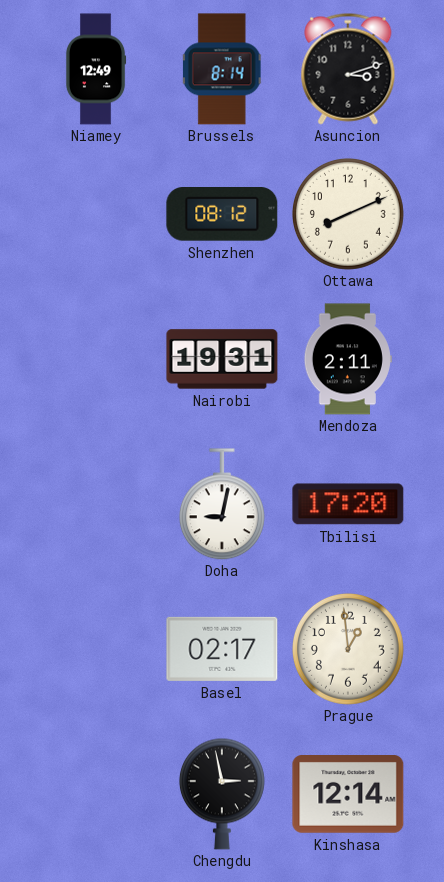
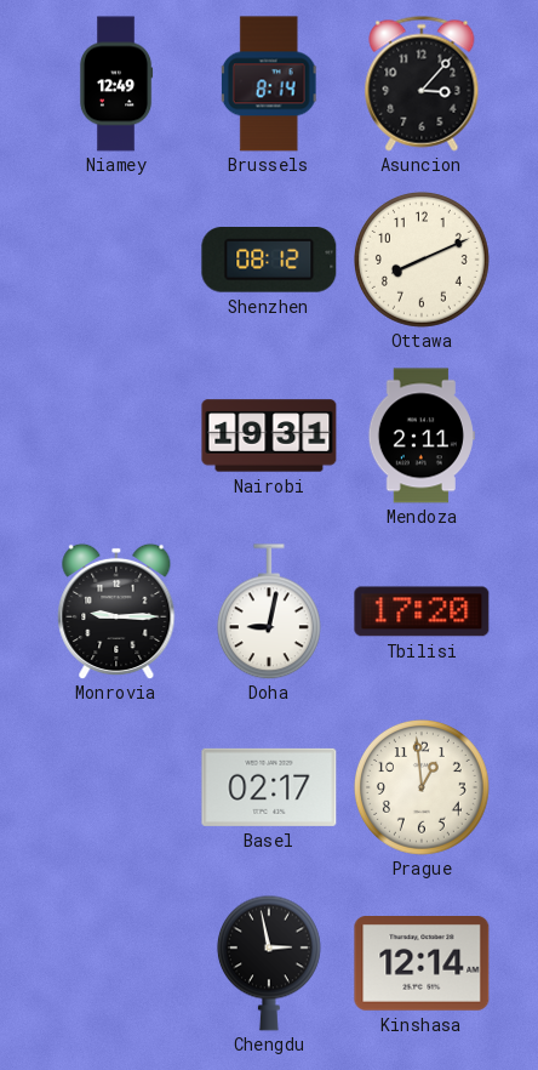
Asuncion: 3:12 -> 3:07
Monrovia: none -> 9:15
